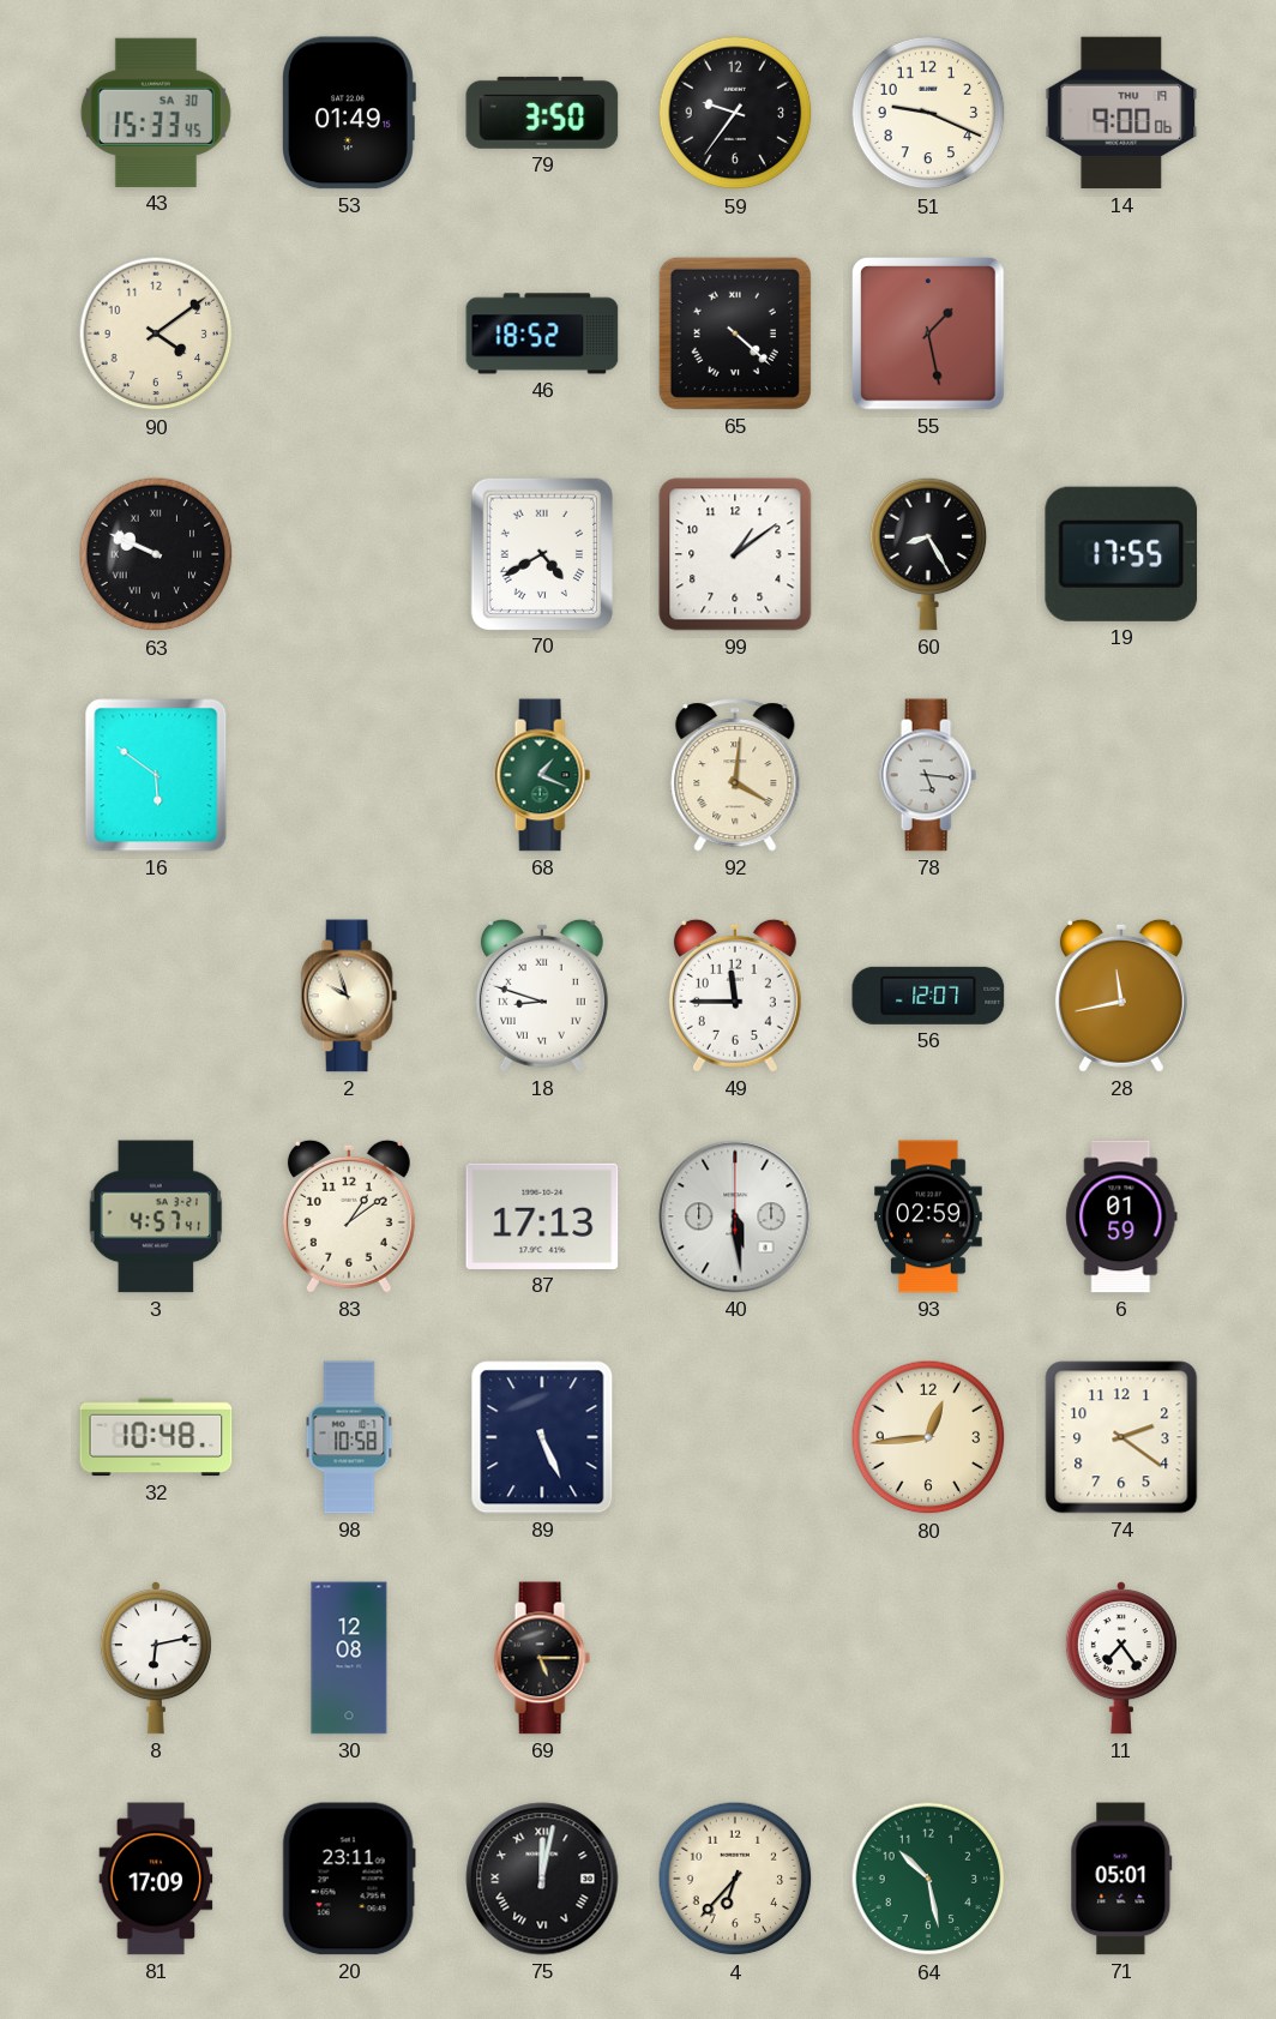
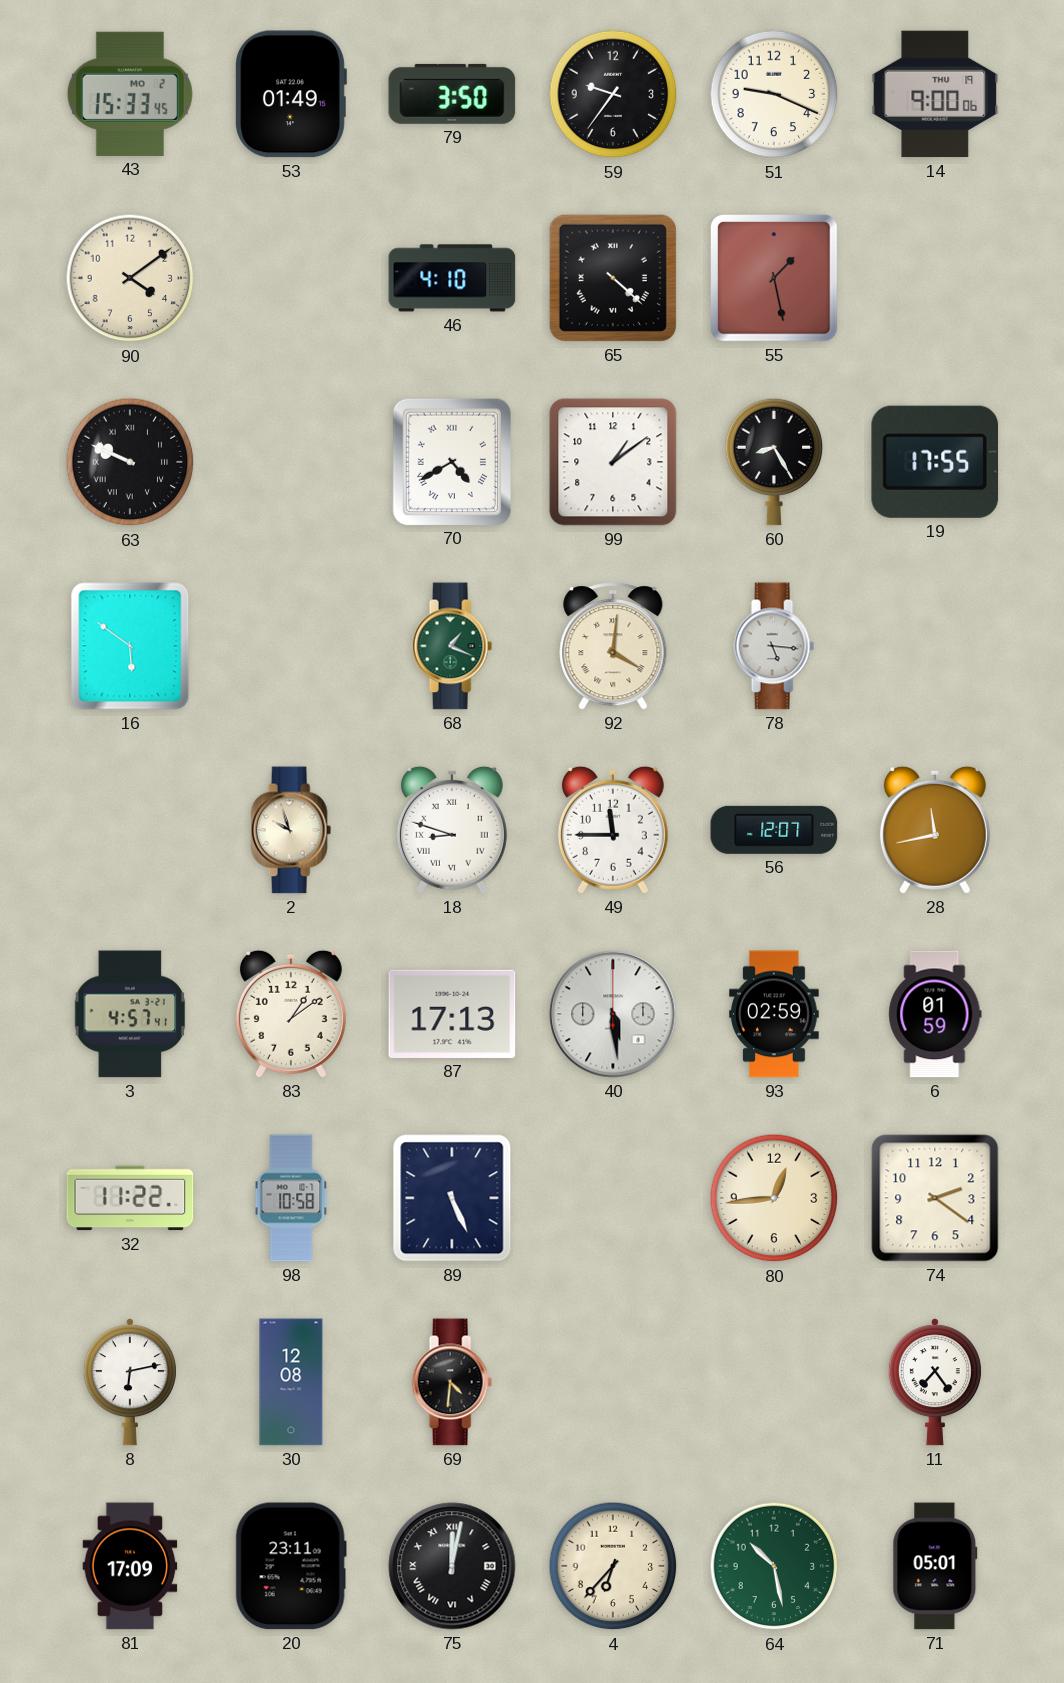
43 date: SA 30 -> MO 2
46: 18:52 -> 4:10
32: 10:48 -> 11:22
69: 5:15 -> 4:31
